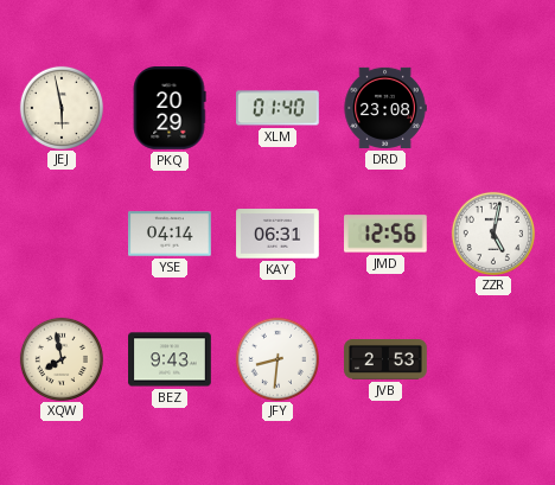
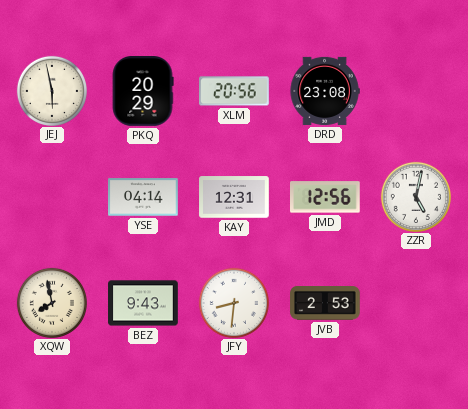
XLM: 01:40 -> 20:56
KAY: 06:31 -> 12:31
